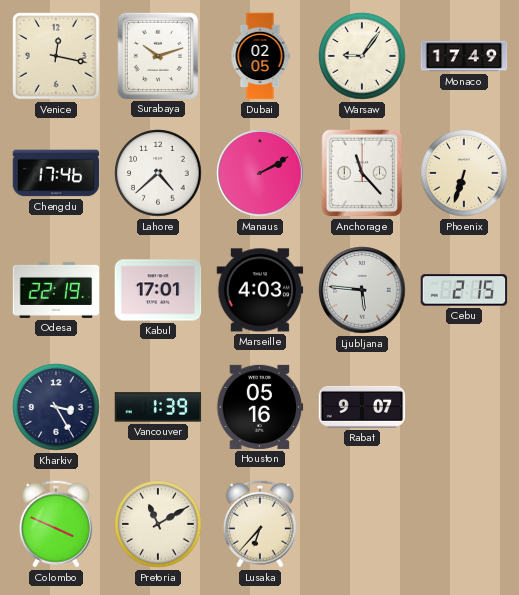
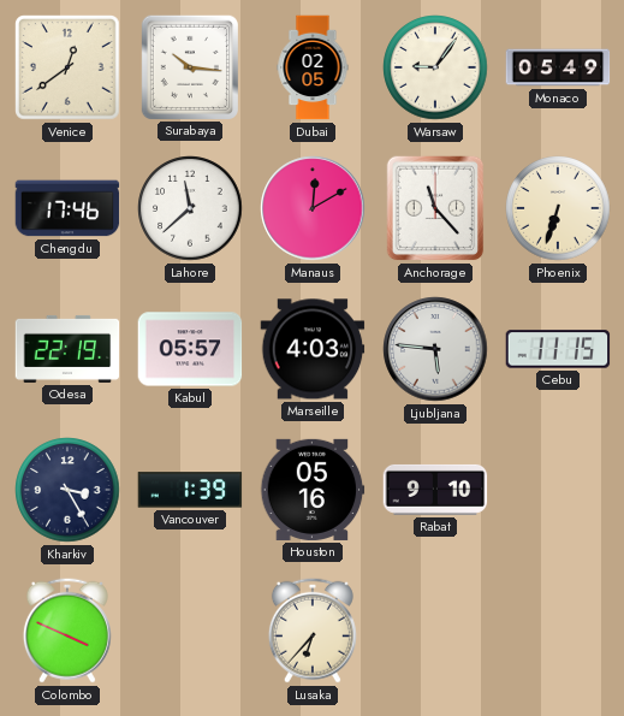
Venice: 12:17 -> 12:39
Surabaya: 10:12 -> 10:16
Monaco: 17:49 -> 05:49
Lahore: 4:38 -> 11:38
Manaus: 2:10 -> 12:10
Kabul: 17:01 -> 05:57
Cebu: 2:15 -> 11:15
Rabat: 9:07 -> 9:10
Pretoria: 11:10 -> none
